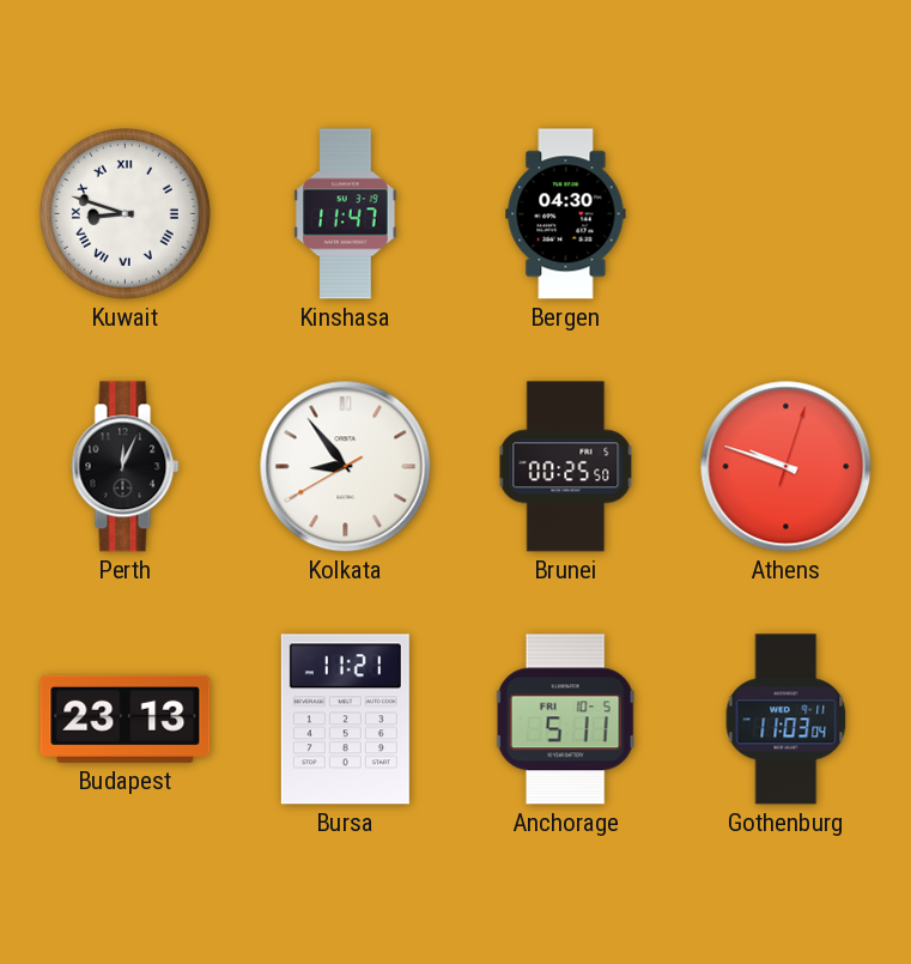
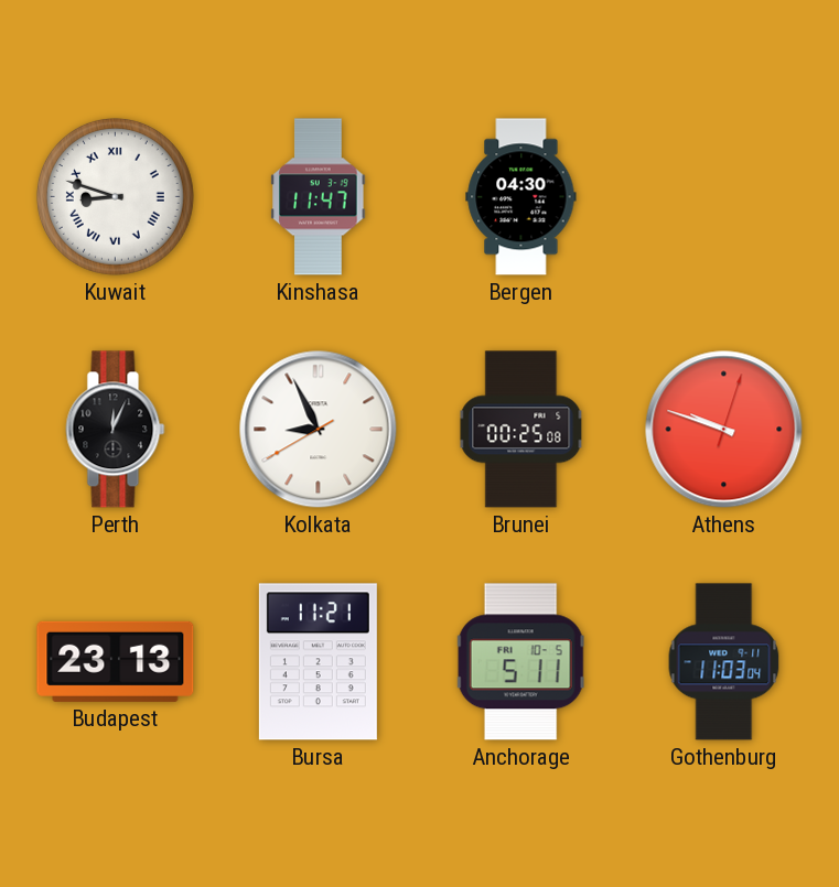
Kolkata: 8:53 -> 8:55
Brunei: 00:25:50 -> 00:25:08
